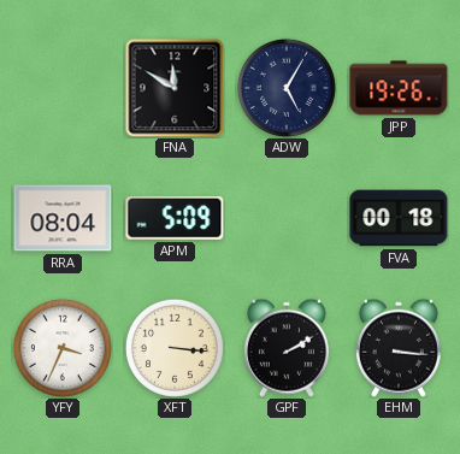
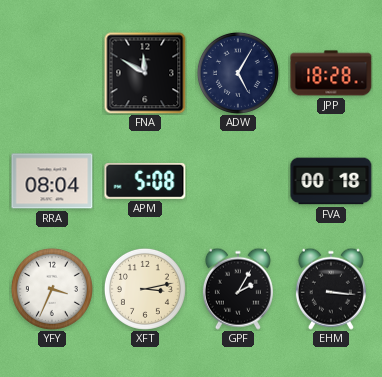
JPP: 19:26 -> 18:28
APM: 5:09 -> 5:08
XFT: 3:16 -> 3:13
GPF: 2:10 -> 2:05
